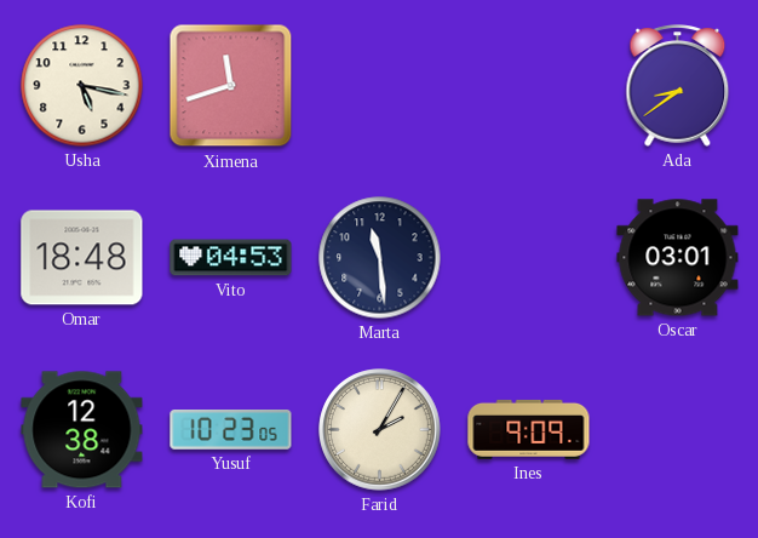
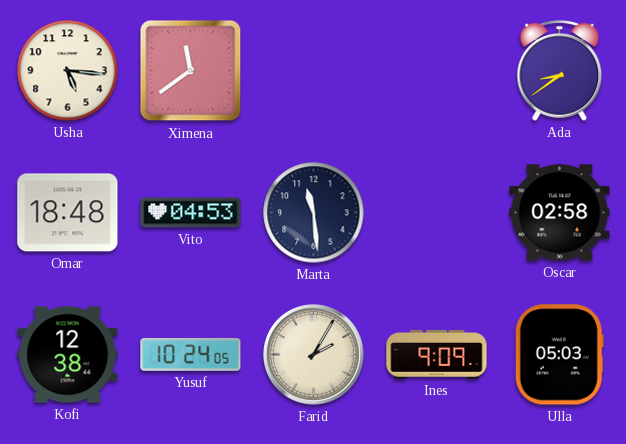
Usha: 5:17 -> 5:16
Ximena: 11:42 -> 11:39
Oscar: 03:01 -> 02:58
Yusuf: 10:23 -> 10:24
Ulla: none -> 05:03
